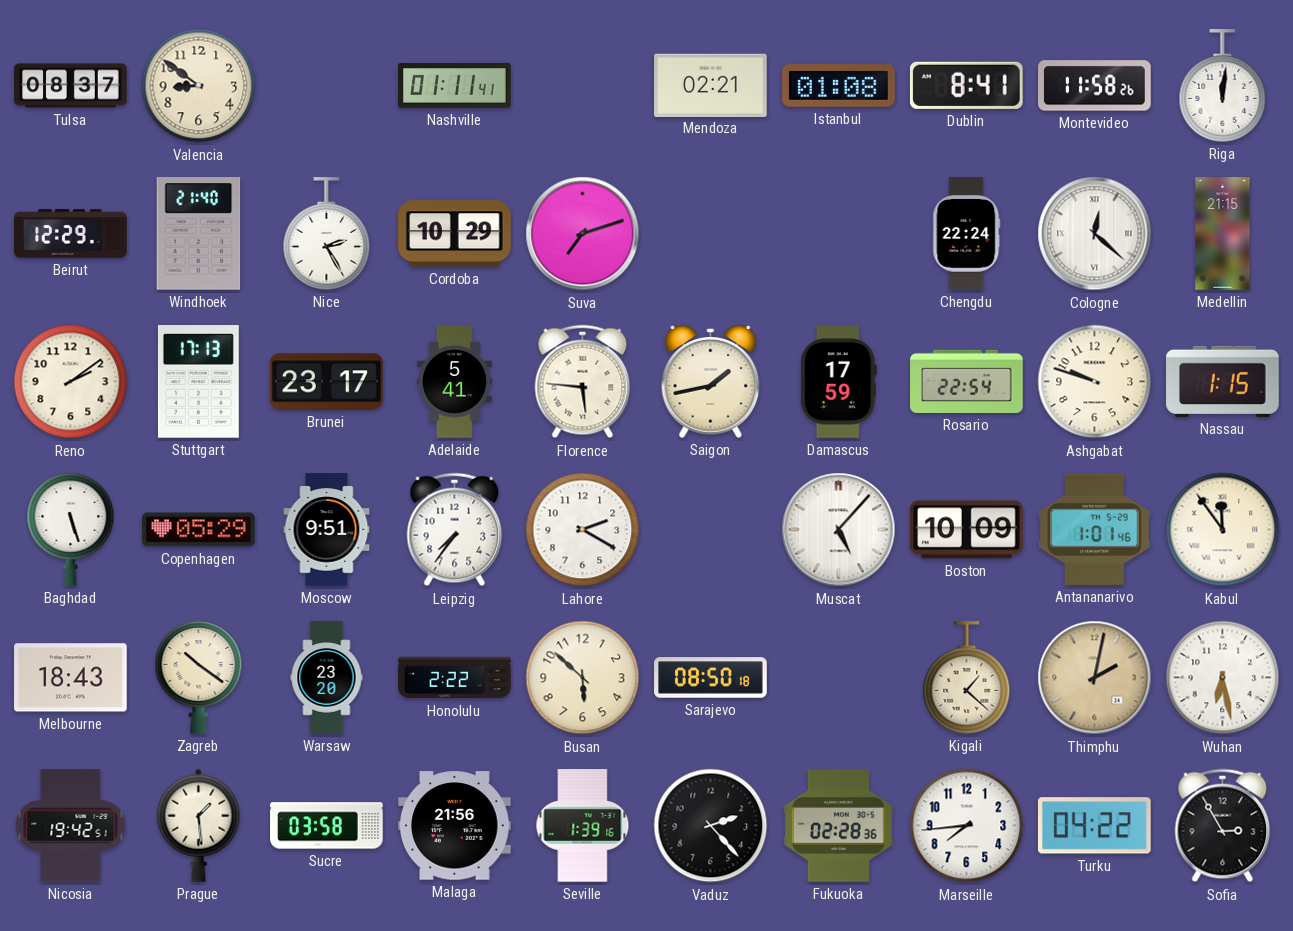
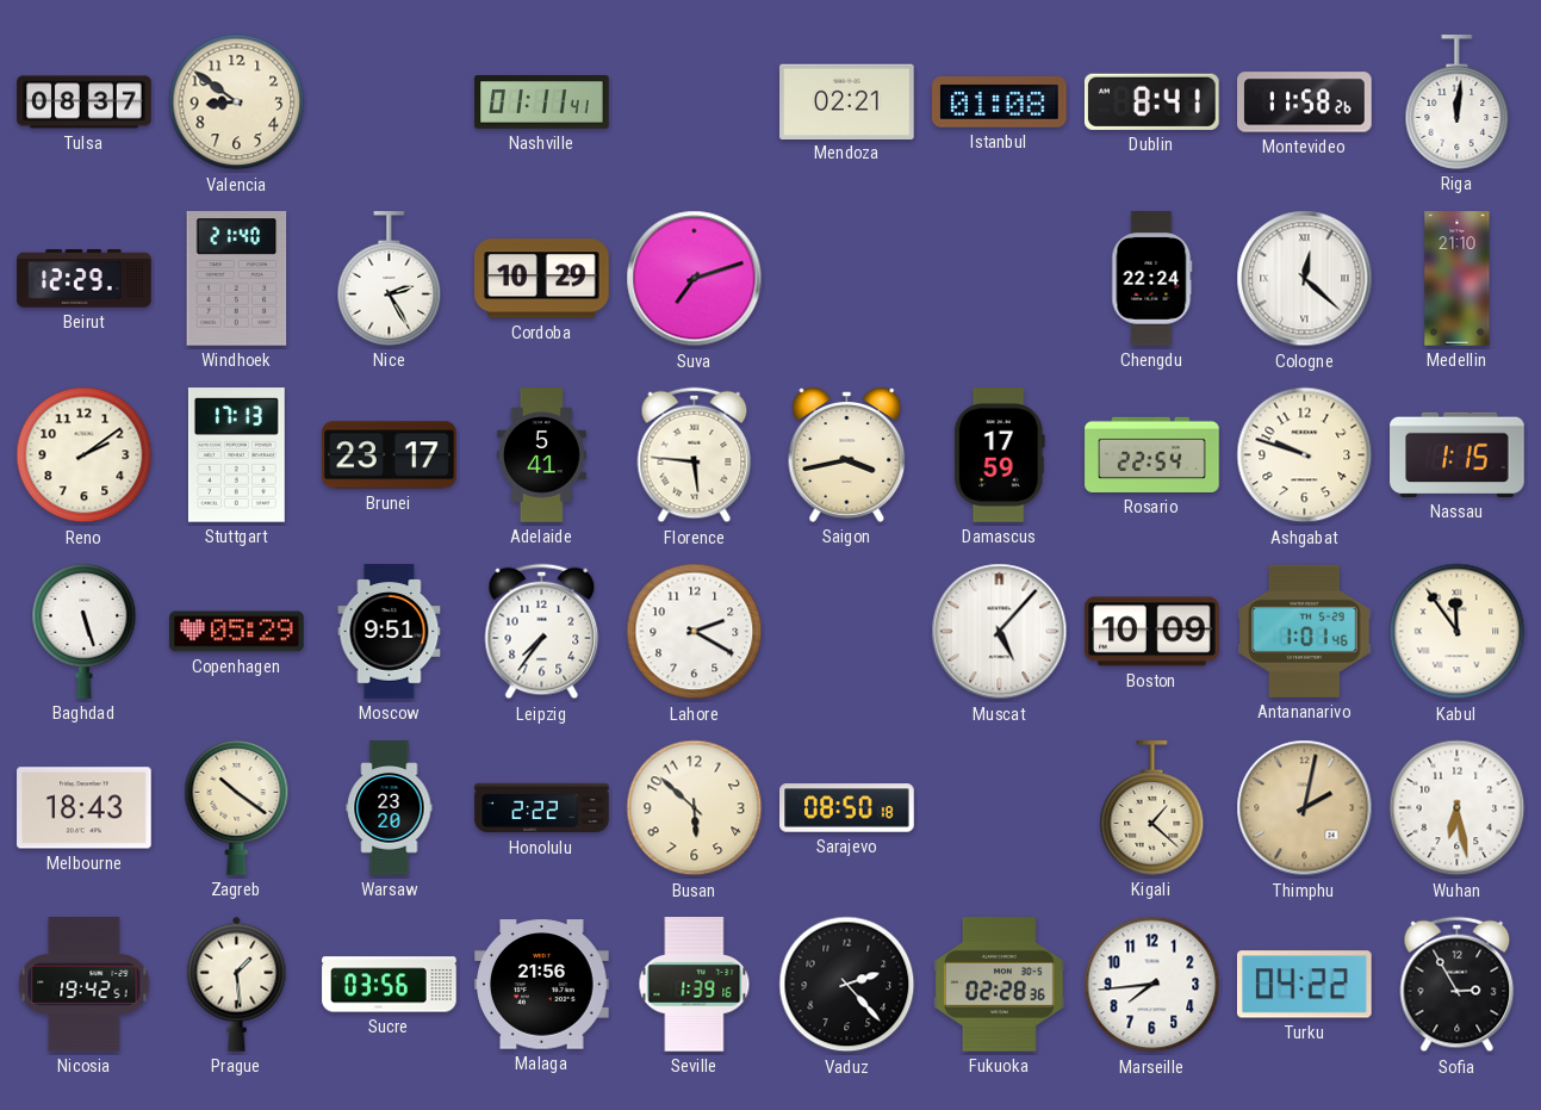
Medellin: 21:15 -> 21:10
Saigon: 1:43 -> 3:43
Sucre: 03:58 -> 03:56
